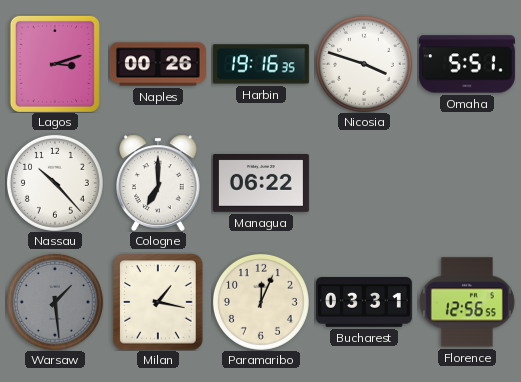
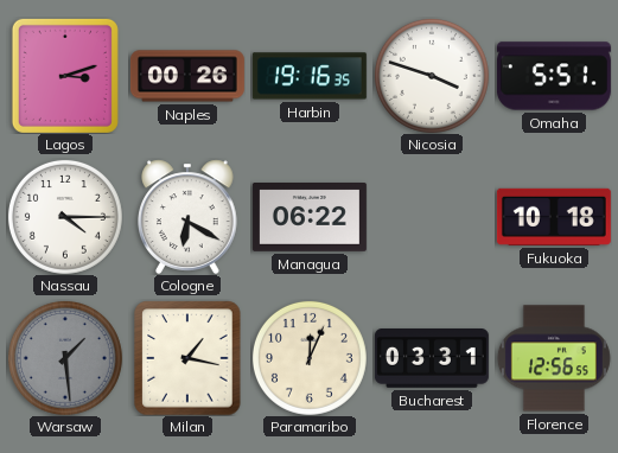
Nassau: 10:23 -> 4:15
Cologne: 7:00 -> 6:20
Fukuoka: none -> 10:18
